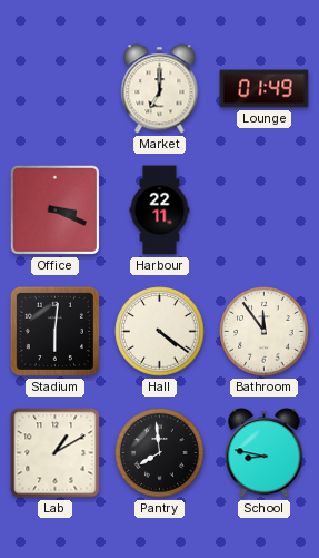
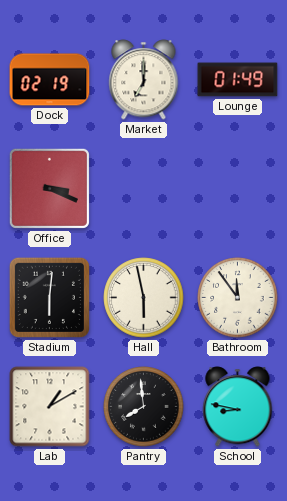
Dock: none -> 02:19
Harbour: 22:11 -> none
Hall: 4:21 -> 5:58
